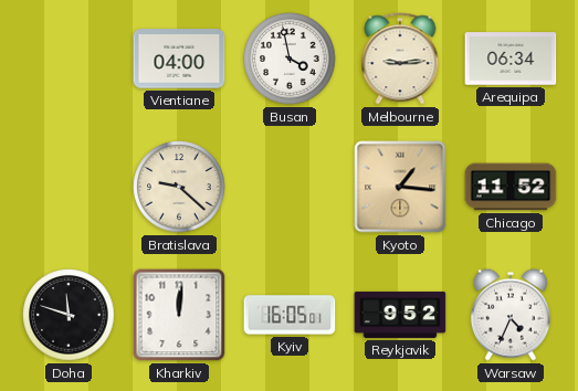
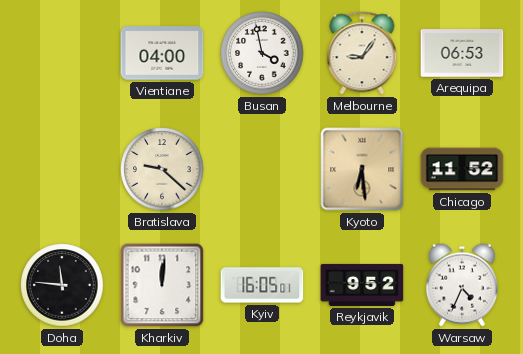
Melbourne: 9:14 -> 9:06
Arequipa: 06:34 -> 06:53
Kyoto: 1:16 -> 6:29
Doha: 11:48 -> 11:46
